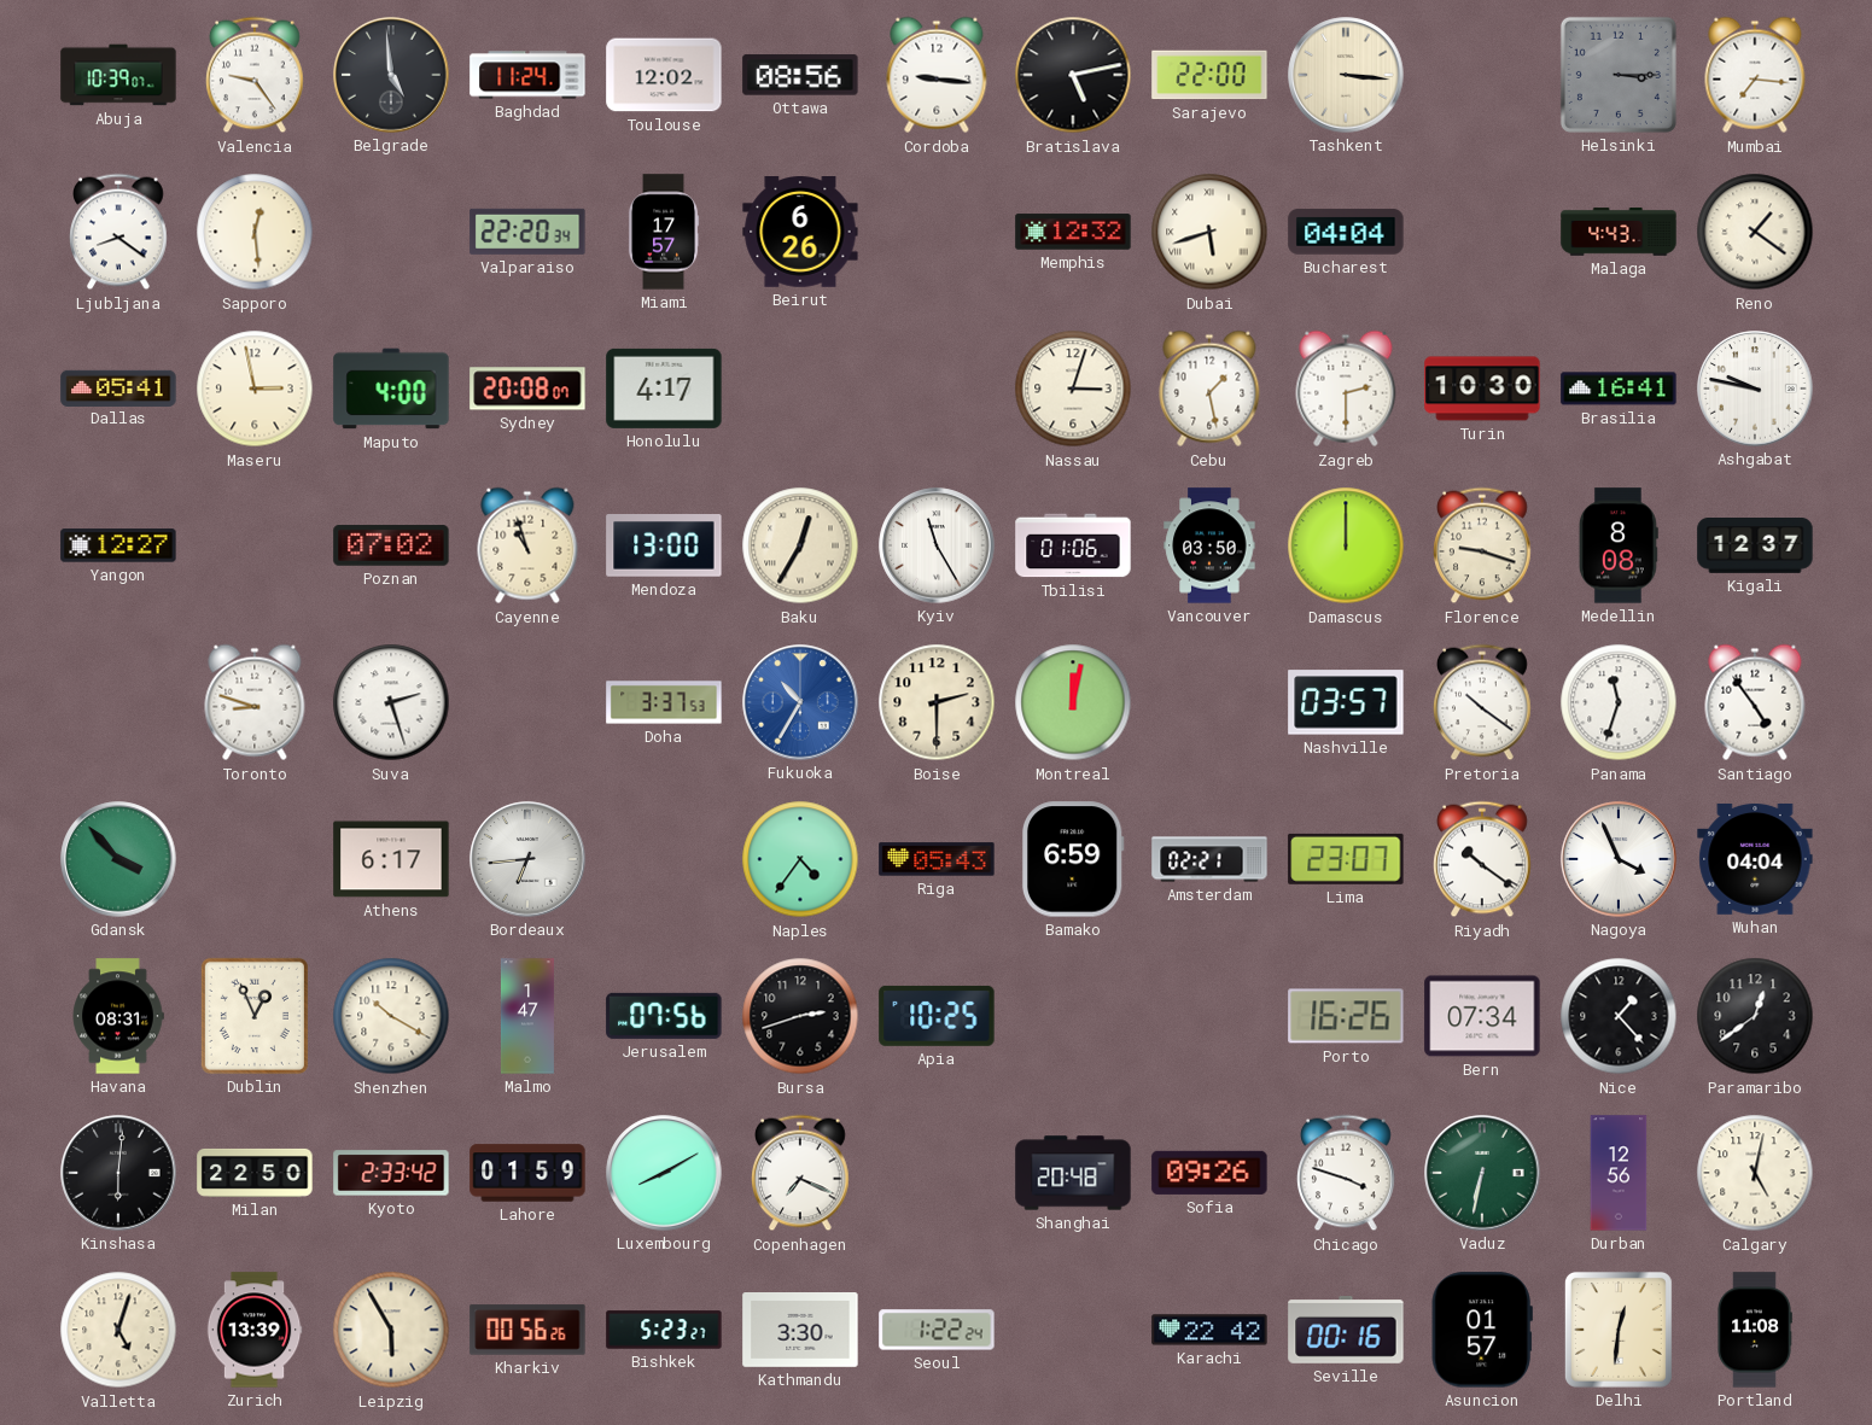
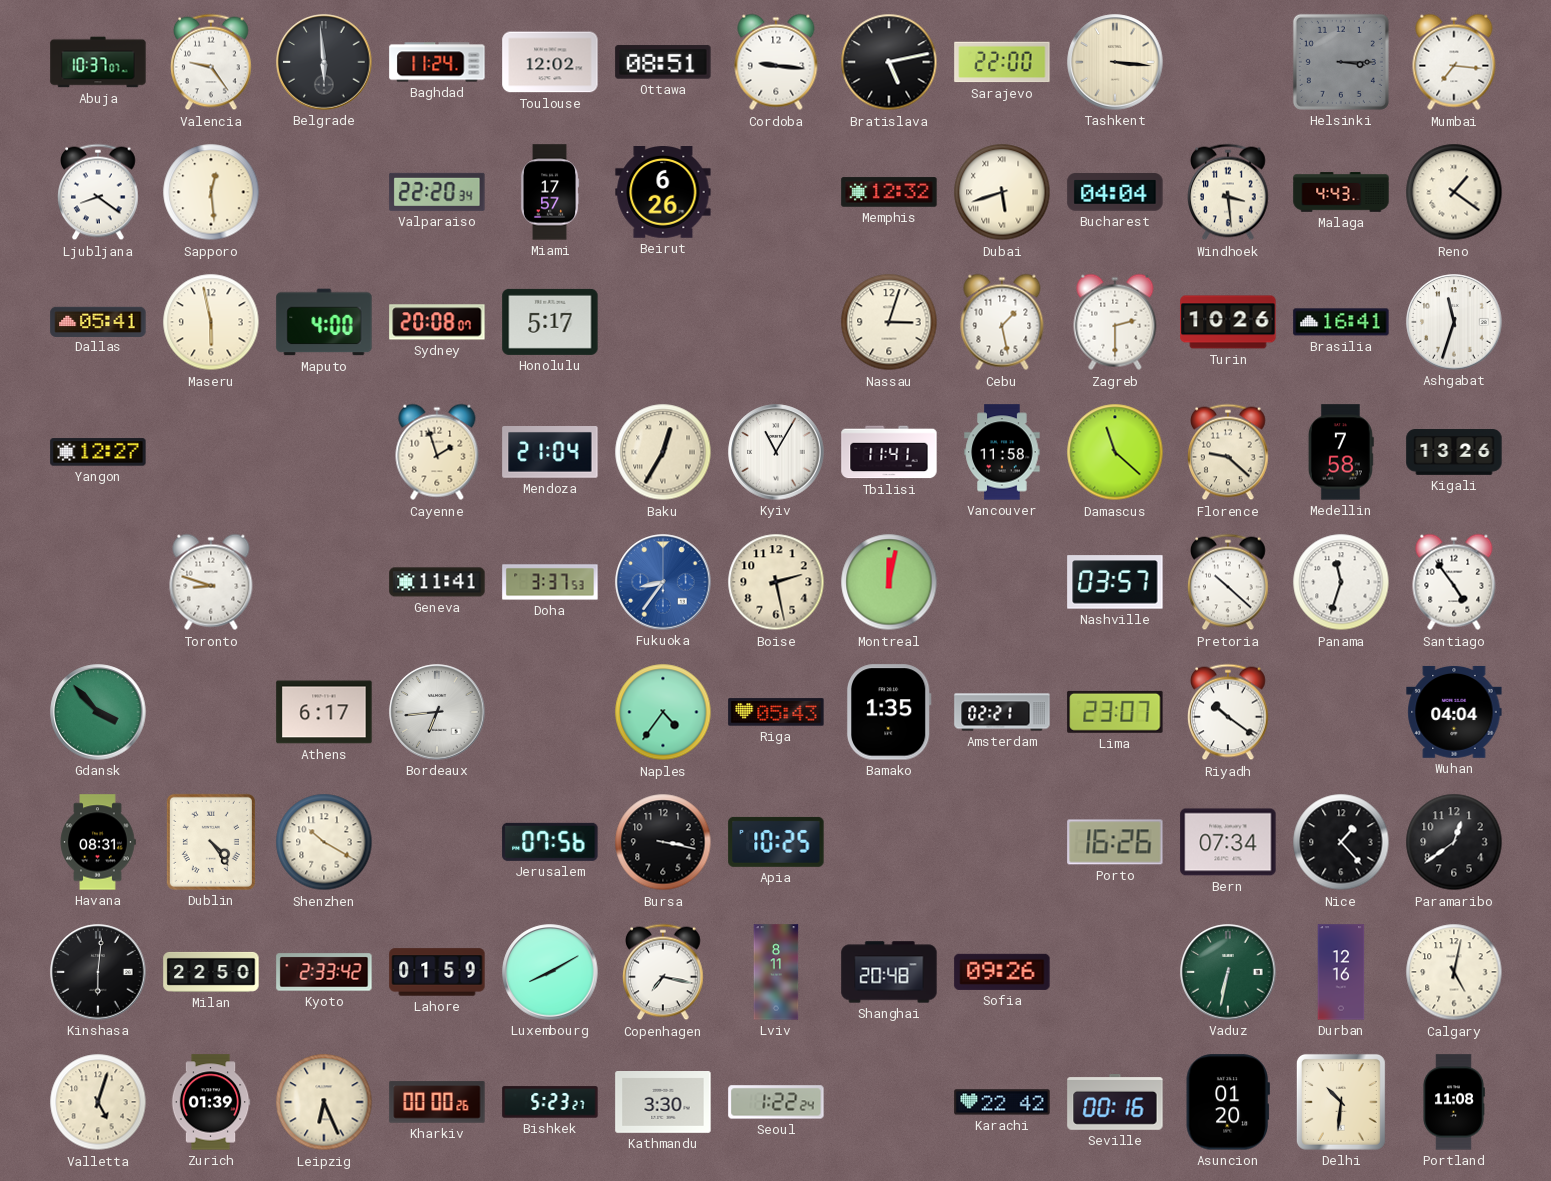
Abuja: 10:39 -> 10:37
Belgrade: 4:59 -> 5:59
Ottawa: 08:56 -> 08:51
Windhoek: none -> 3:29
Maseru: 2:58 -> 5:58
Honolulu: 4:17 -> 5:17
Turin: 10:30 -> 10:26
Ashgabat: 9:47 -> 11:33
Poznan: 07:02 -> none
Cayenne: 10:57 -> 1:57
Mendoza: 13:00 -> 21:04
Kyiv: 11:25 -> 11:05
Tbilisi: 01:06 -> 11:41
Vancouver: 03:50 -> 11:58
Damascus: 12:00 -> 11:22
Florence: 9:18 -> 9:22
Medellin: 8:08 -> 7:58
Kigali: 12:37 -> 13:26
Suva: 2:27 -> none
Geneva: none -> 11:41
Fukuoka: 10:35 -> 8:36
Boise: 2:30 -> 2:28
Pretoria: 10:21 -> 10:22
Bamako: 6:59 -> 1:35
Nagoya: 3:56 -> none
Dublin: 12:56 -> 4:24
Malmo: 1:47 -> none
Bursa: 2:42 -> 3:17
Copenhagen: 7:19 -> 7:17
Lviv: none -> 8:11
Chicago: 3:48 -> none
Durban: 12:56 -> 12:16
Zurich: 13:39 -> 01:39
Leipzig: 5:55 -> 6:26
Kharkiv: 00:56 -> 00:00
Asuncion: 01:57 -> 01:20
Delhi: 12:31 -> 10:31
